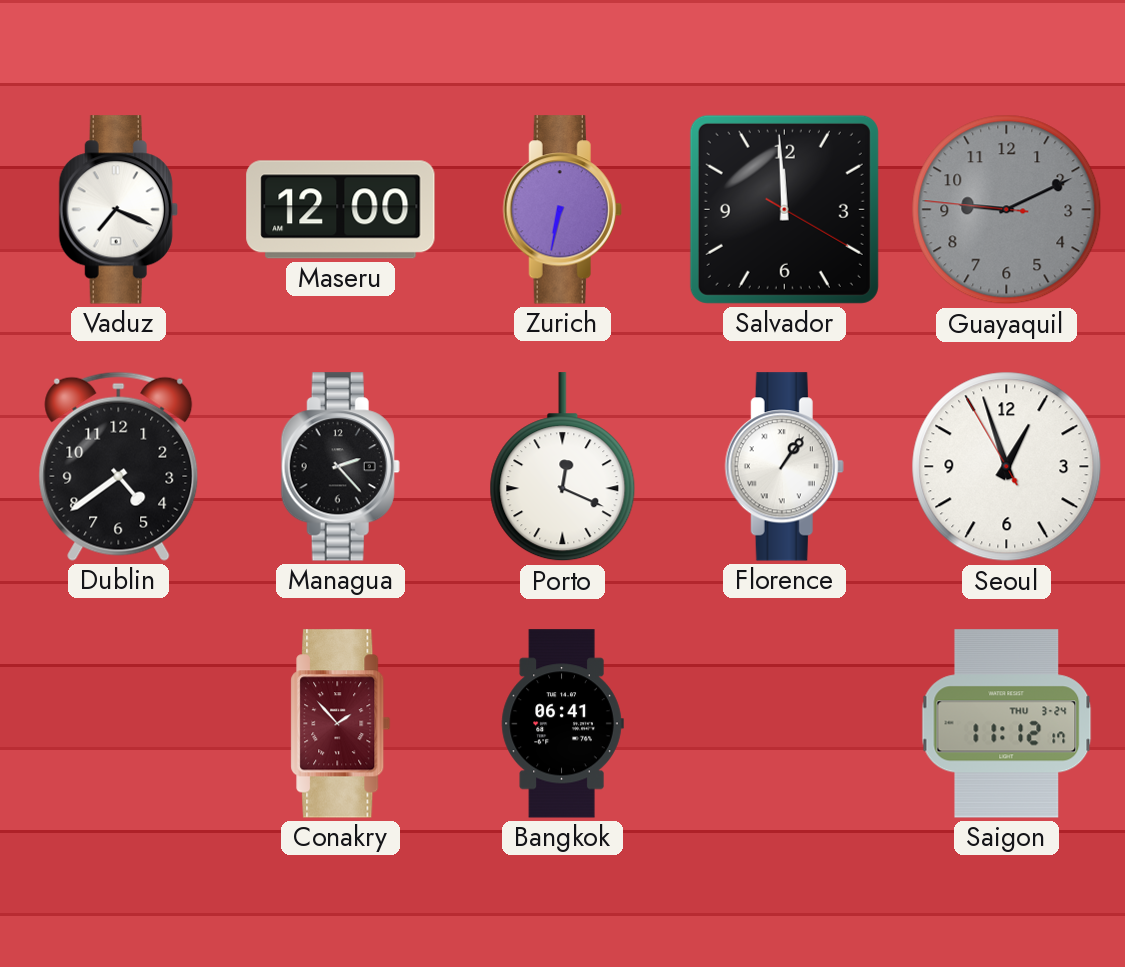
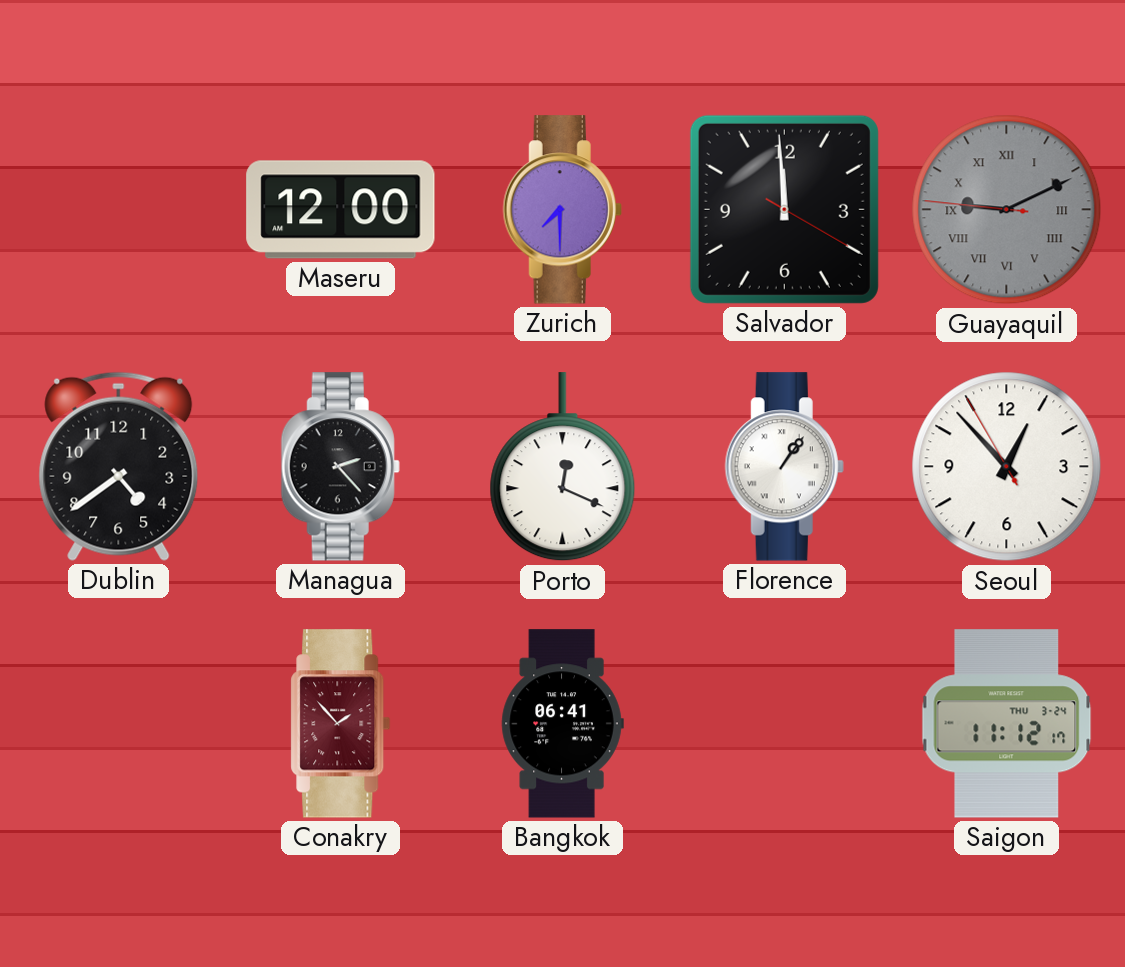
Vaduz: 7:19 -> none
Zurich: 6:32 -> 7:30
Guayaquil numerals: Arabic -> Roman
Seoul: 12:56 -> 12:52
